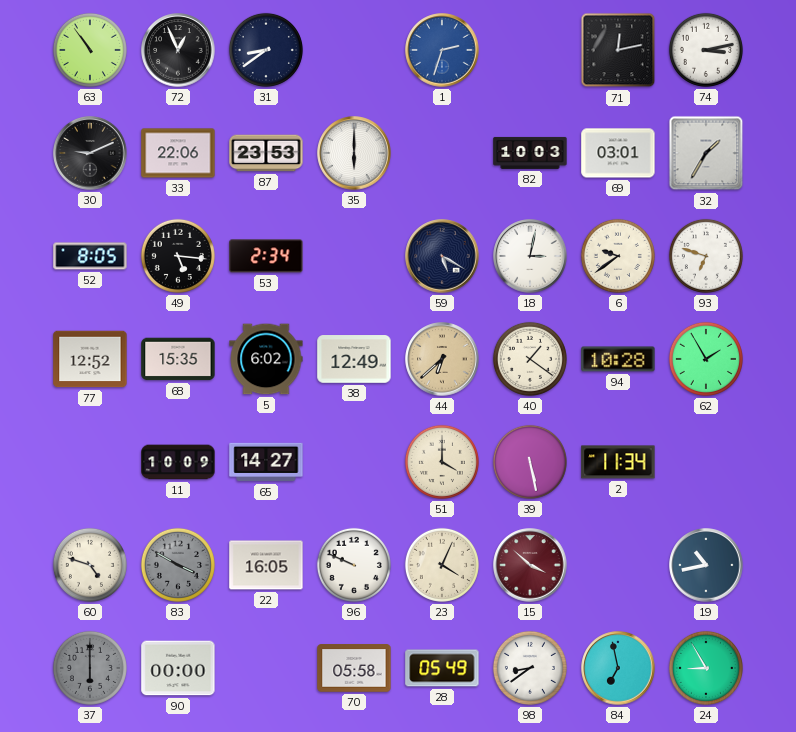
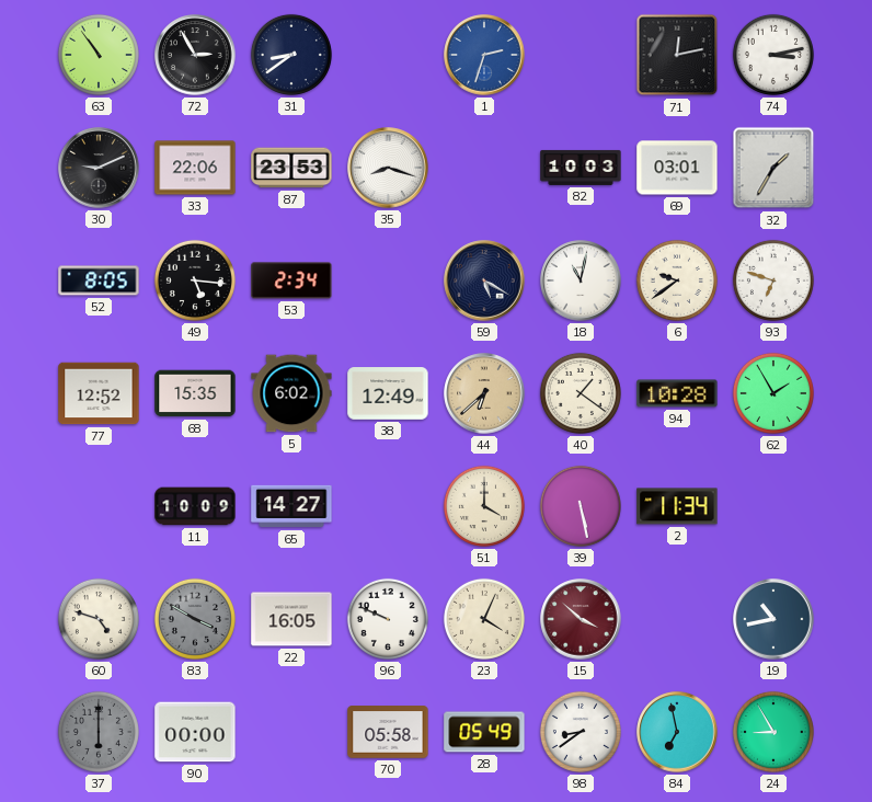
72: 12:56 -> 2:55
35: 6:00 -> 8:18
18: 3:02 -> 11:02
